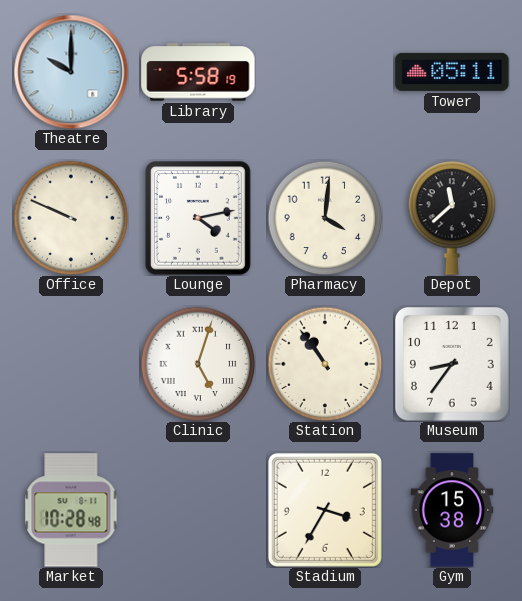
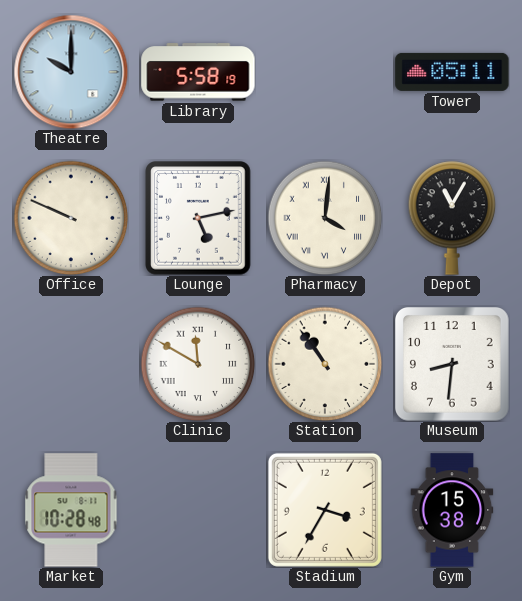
Lounge: 4:13 -> 5:13
Pharmacy numerals: Arabic -> Roman
Depot: 11:38 -> 11:05
Clinic: 5:03 -> 11:50
Museum: 8:36 -> 8:31
